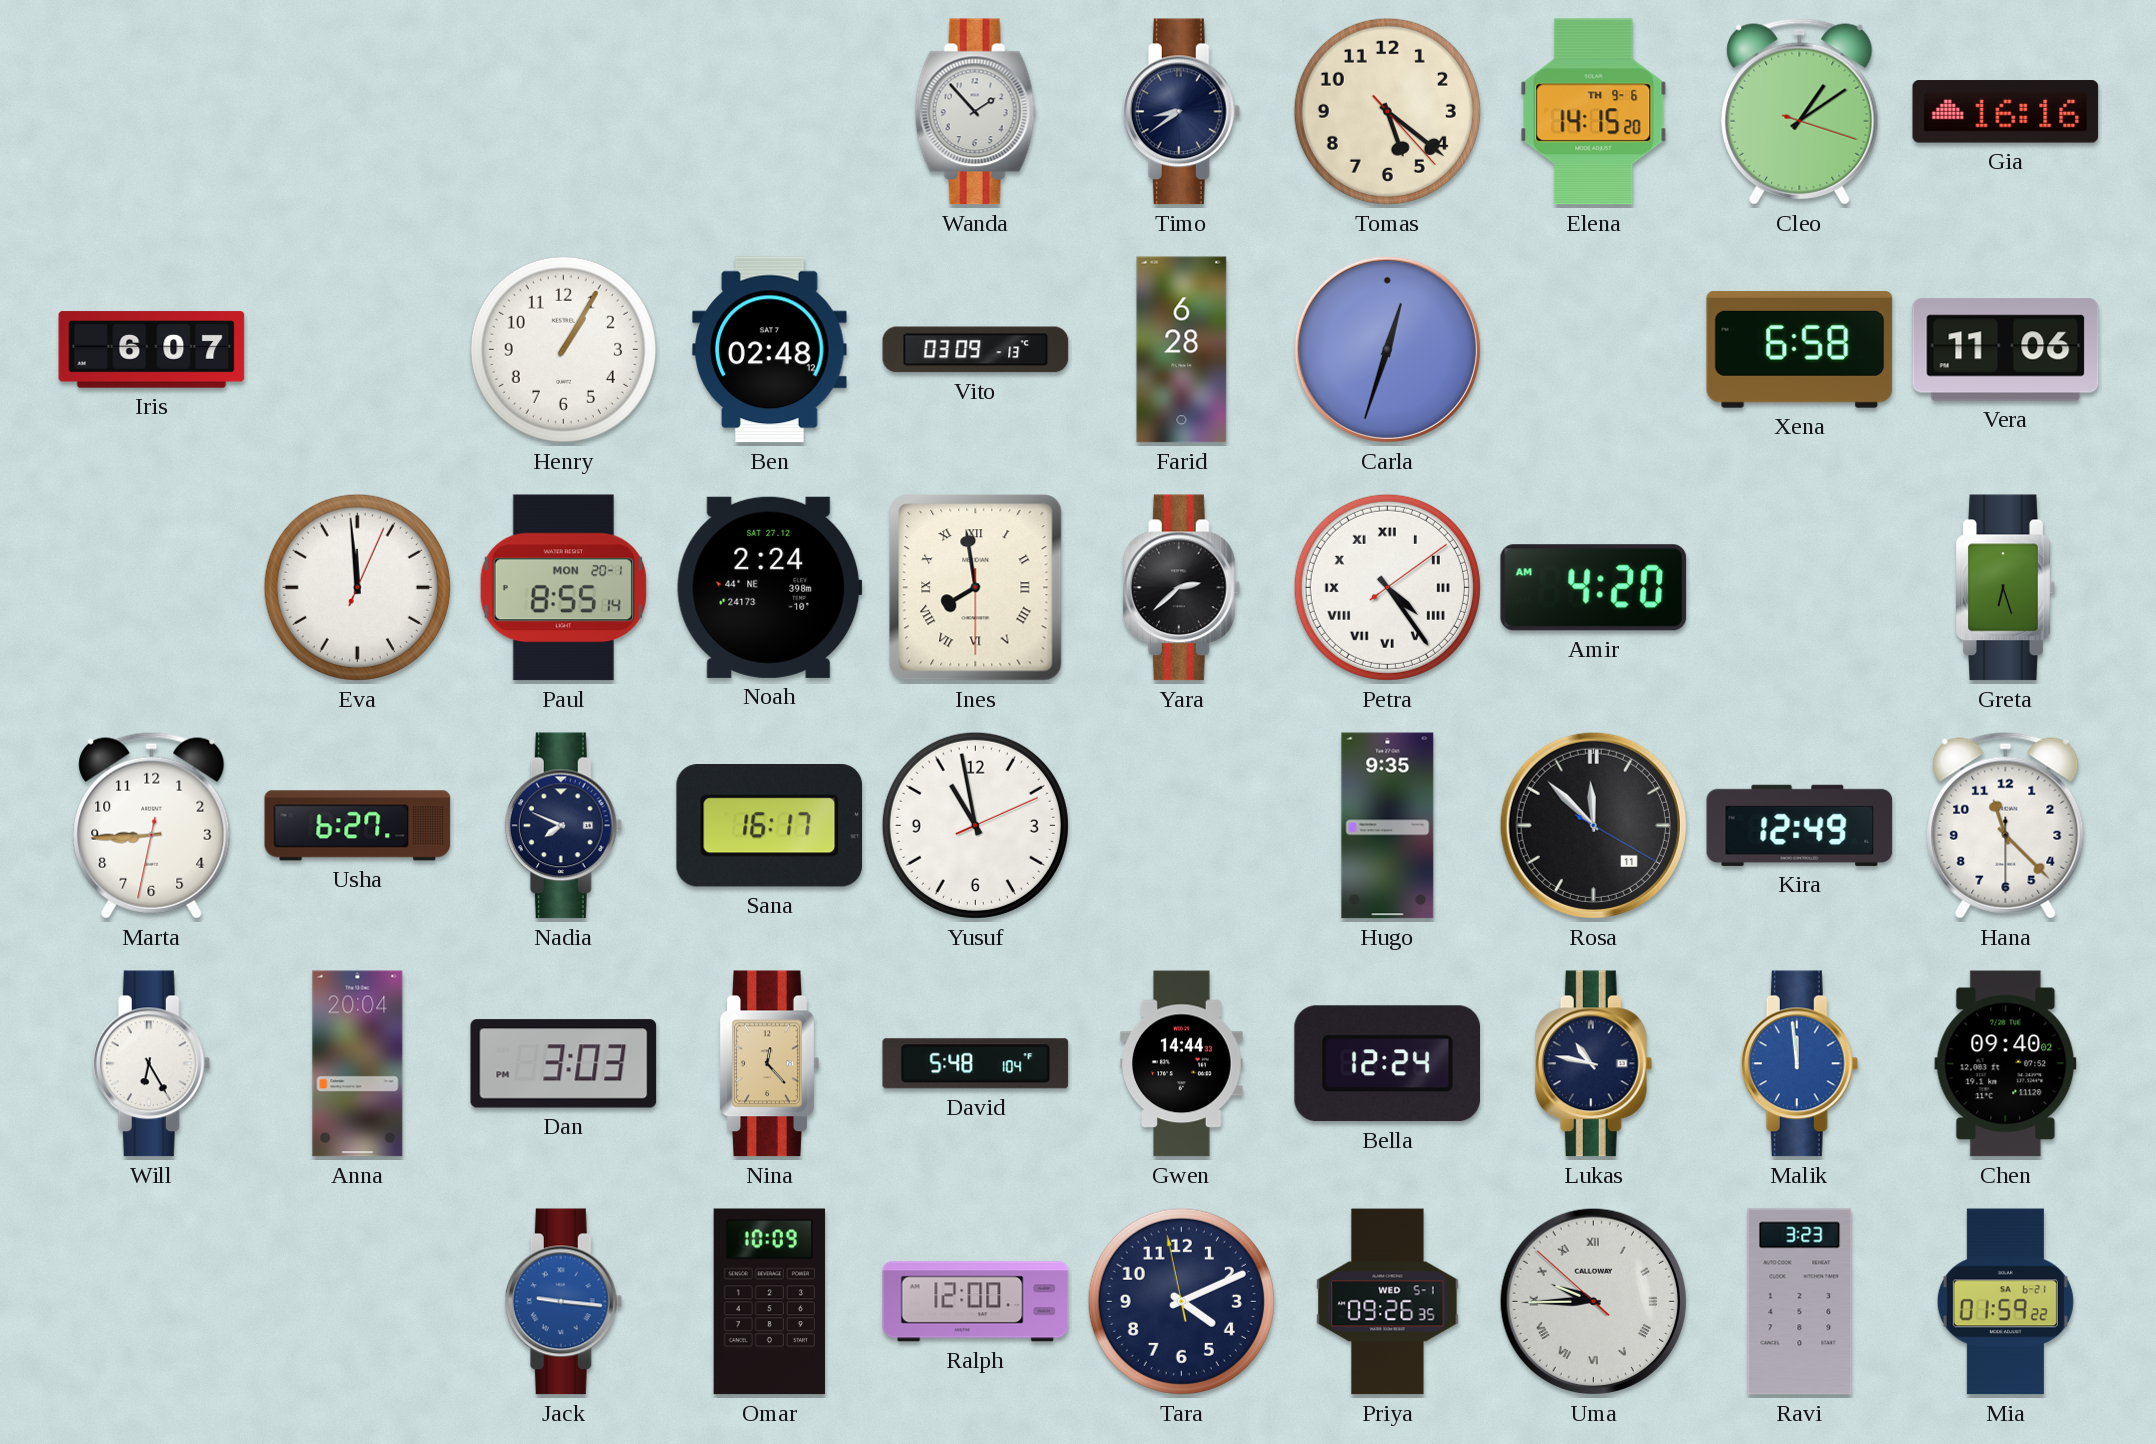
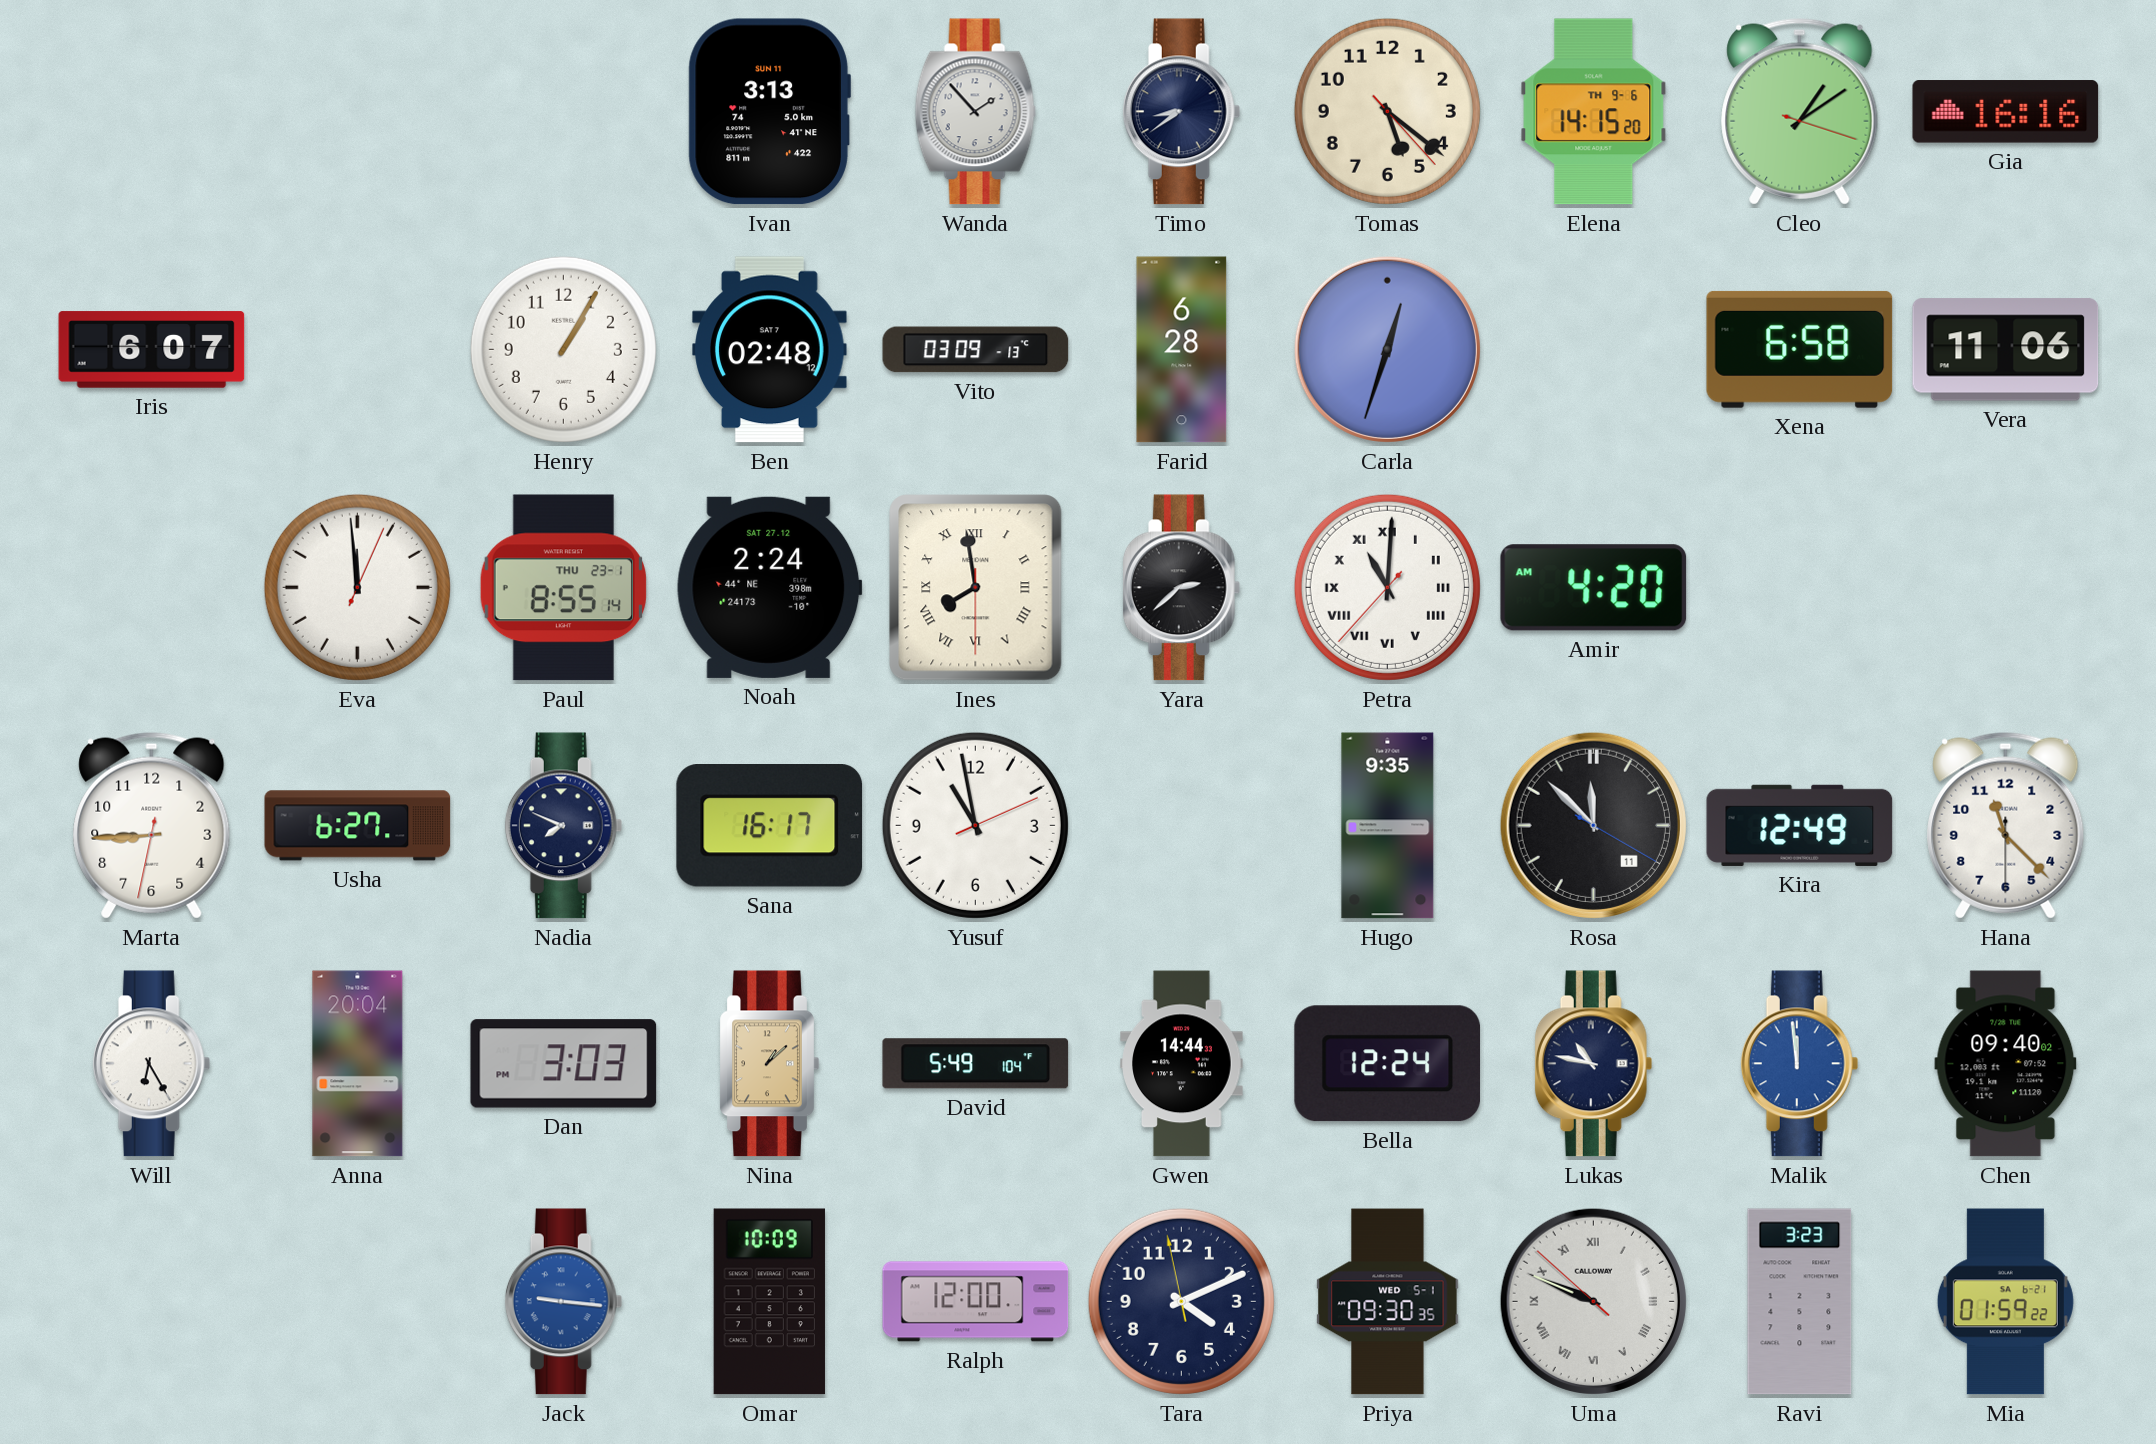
Ivan: none -> 3:13
Paul date: MON 20-1 -> THU 23-1
Petra: 4:24 -> 11:00
Greta: 6:27 -> none
Nina: 12:23 -> 1:08
David: 5:48 -> 5:49
Priya: 09:26 -> 09:30
Uma: 9:44 -> 9:48
